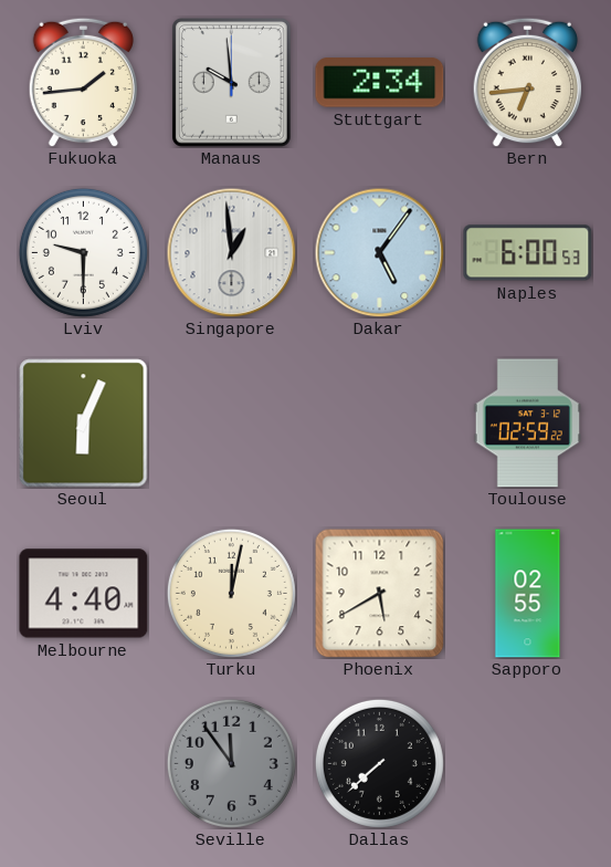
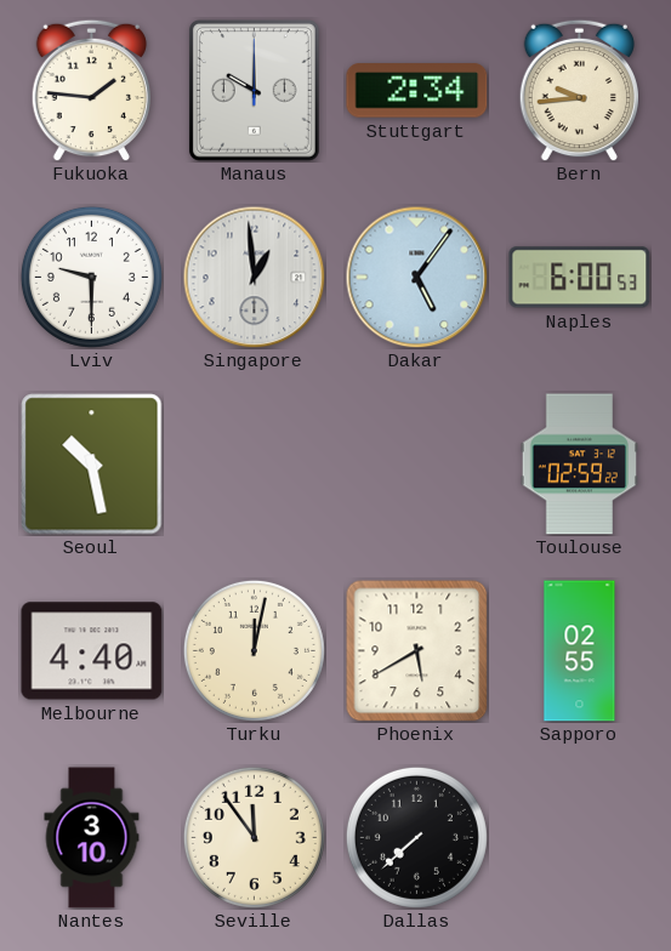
Fukuoka: 1:44 -> 1:46
Manaus: 9:59 -> 10:00
Bern: 6:44 -> 9:44
Seoul: 6:04 -> 10:28
Nantes: none -> 3:10
Seville dial: grey -> cream
